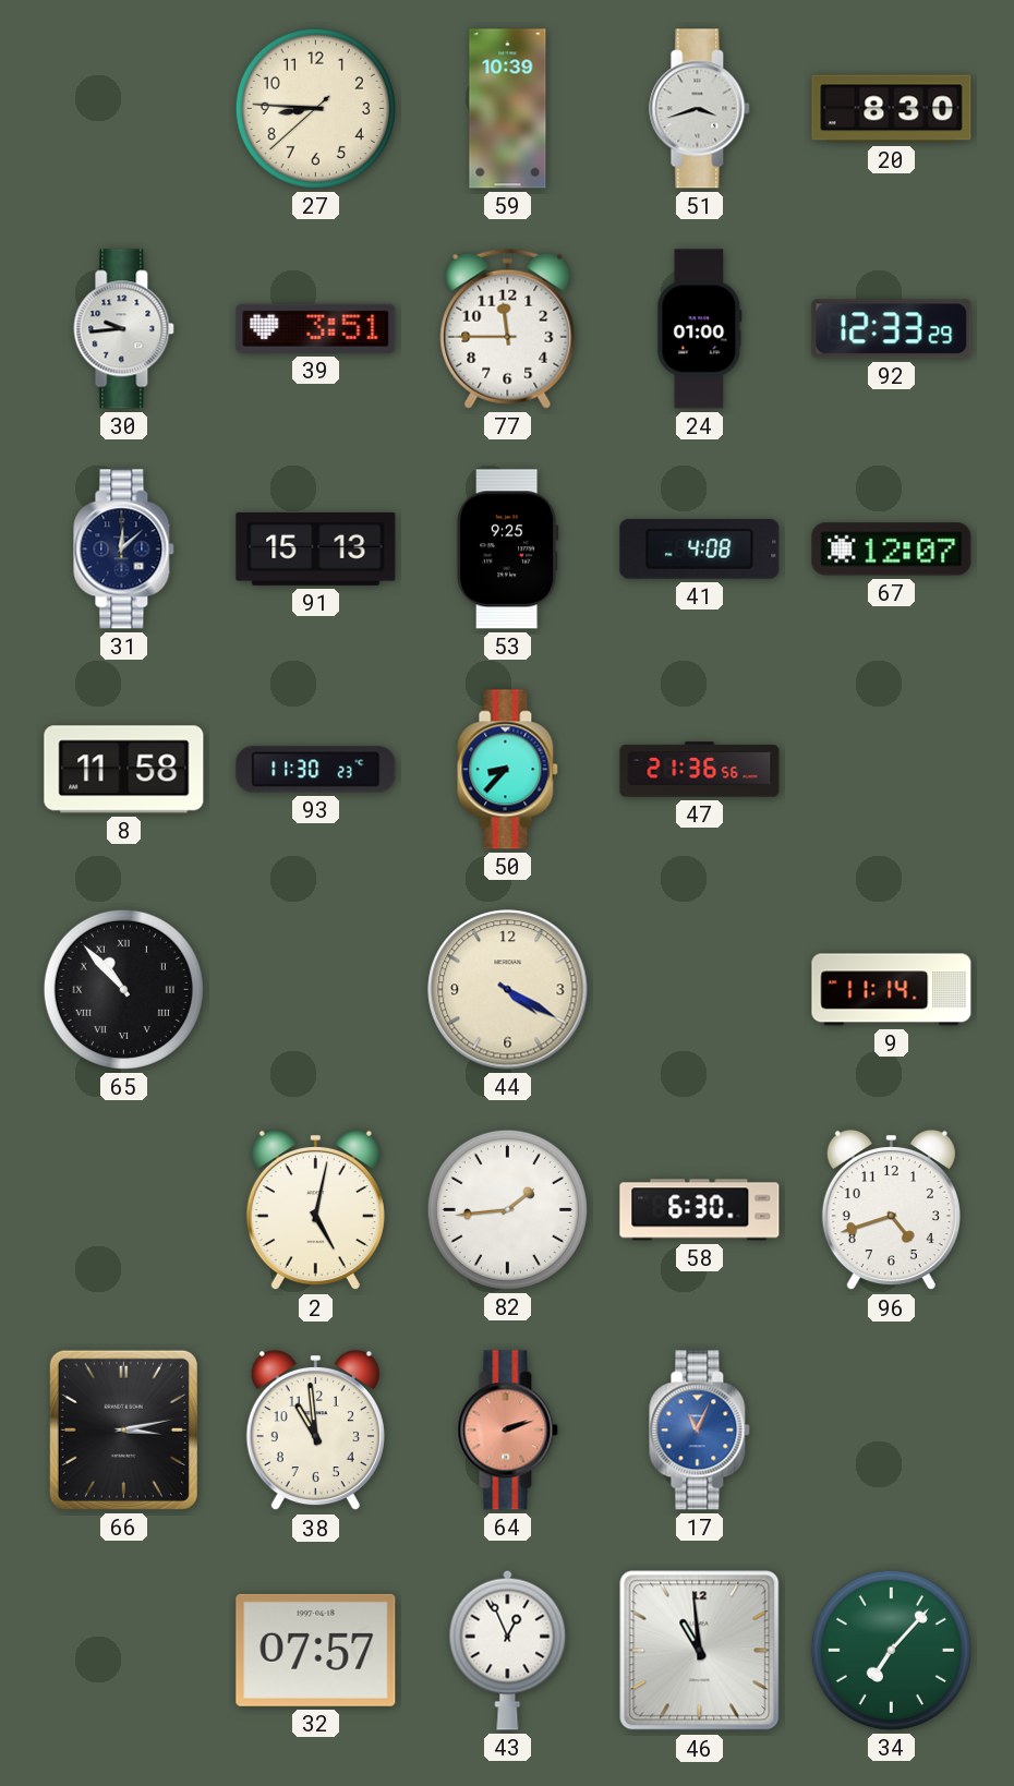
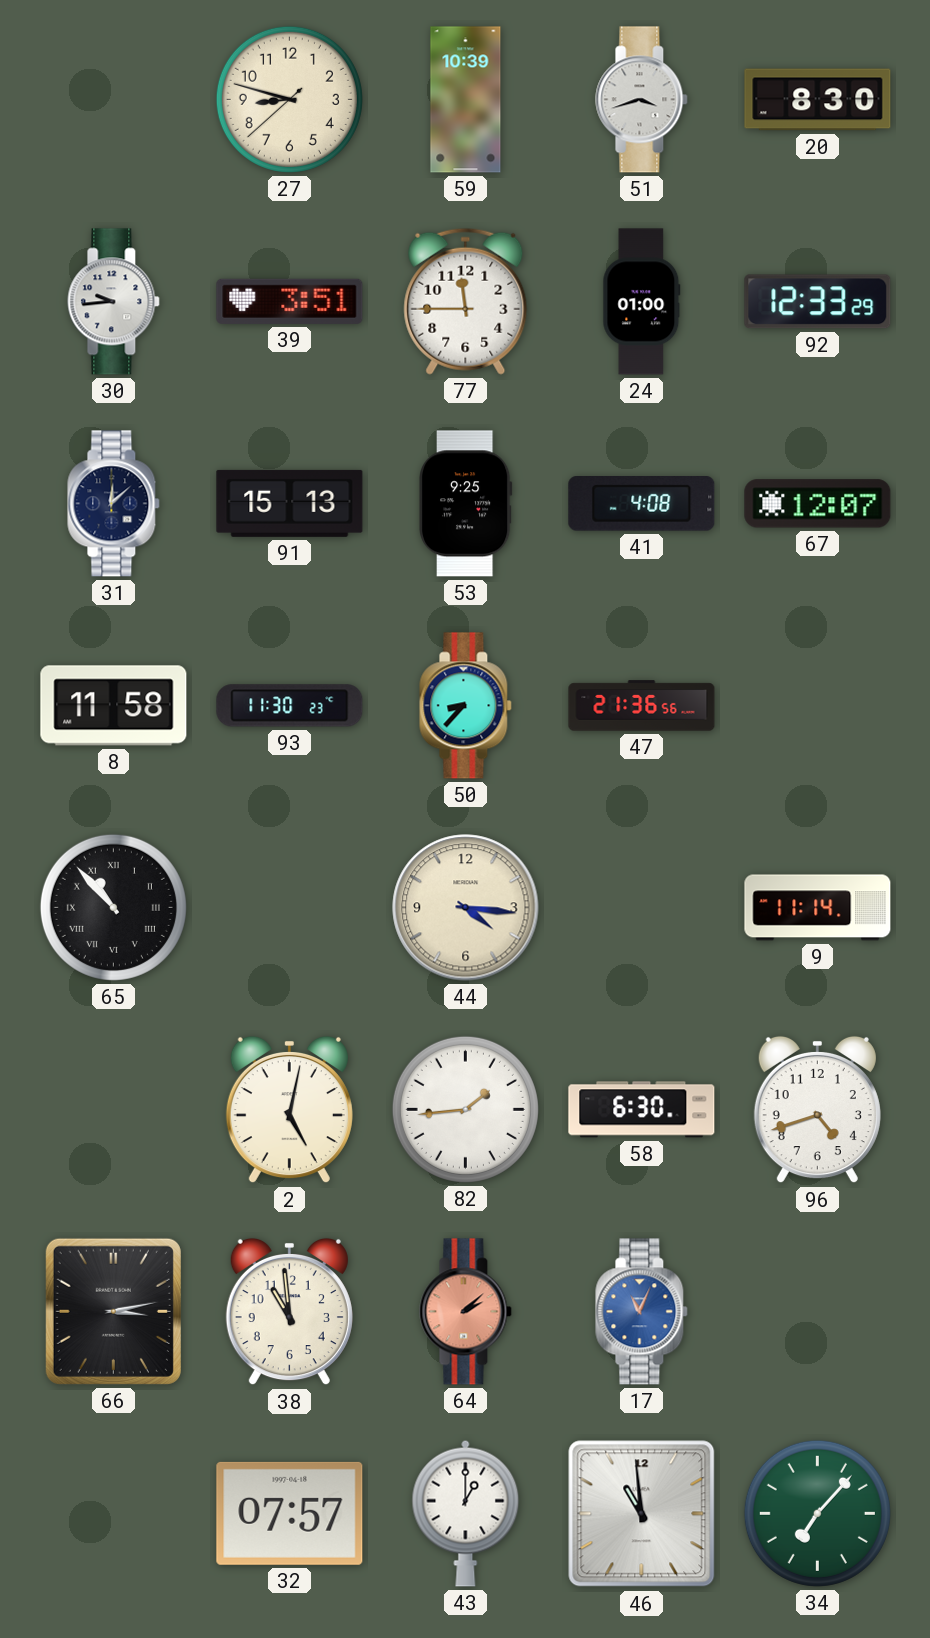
27: 8:45 -> 8:47
44: 4:20 -> 4:16
64: 2:12 -> 2:08
43: 12:56 -> 1:00
